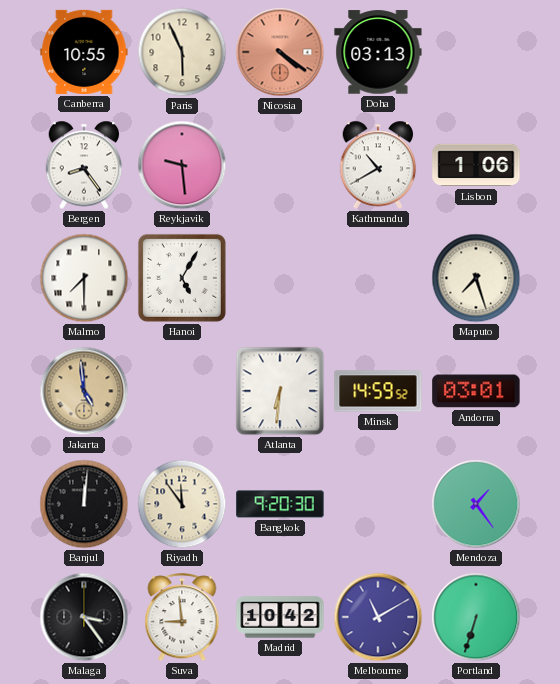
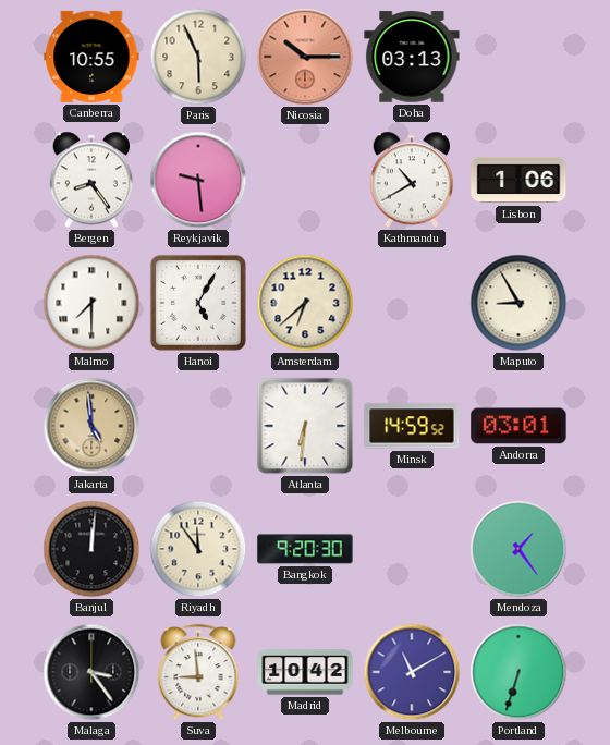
Nicosia: 4:21 -> 10:15
Amsterdam: none -> 6:38
Maputo: 7:27 -> 8:55
